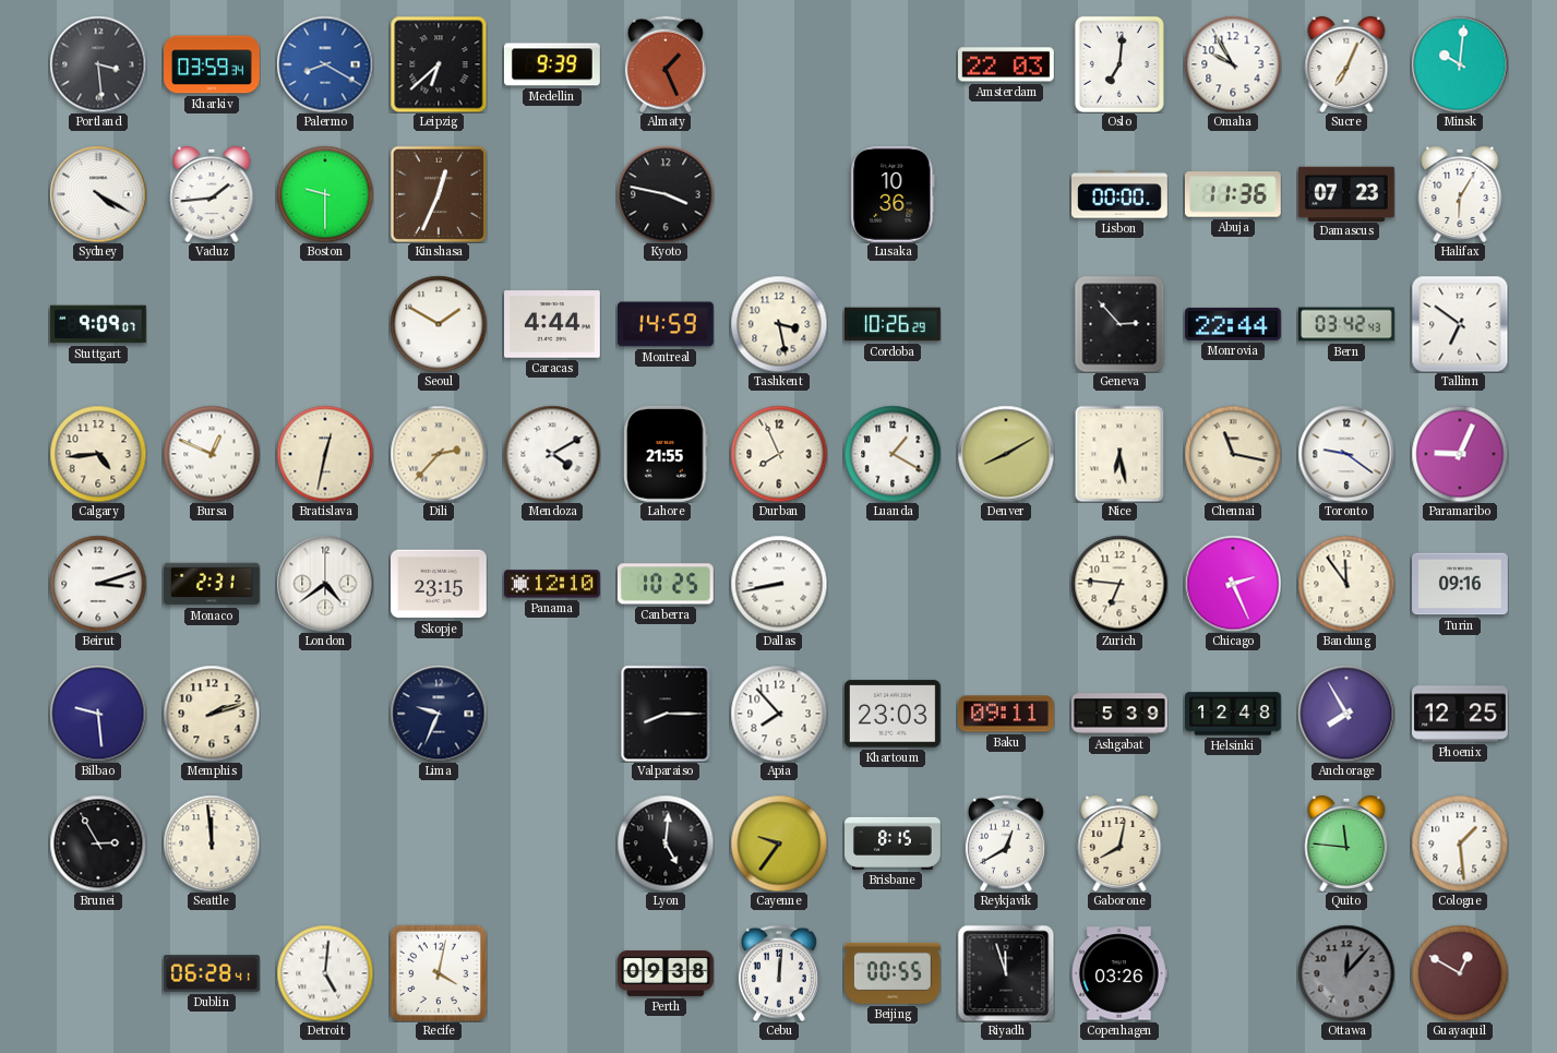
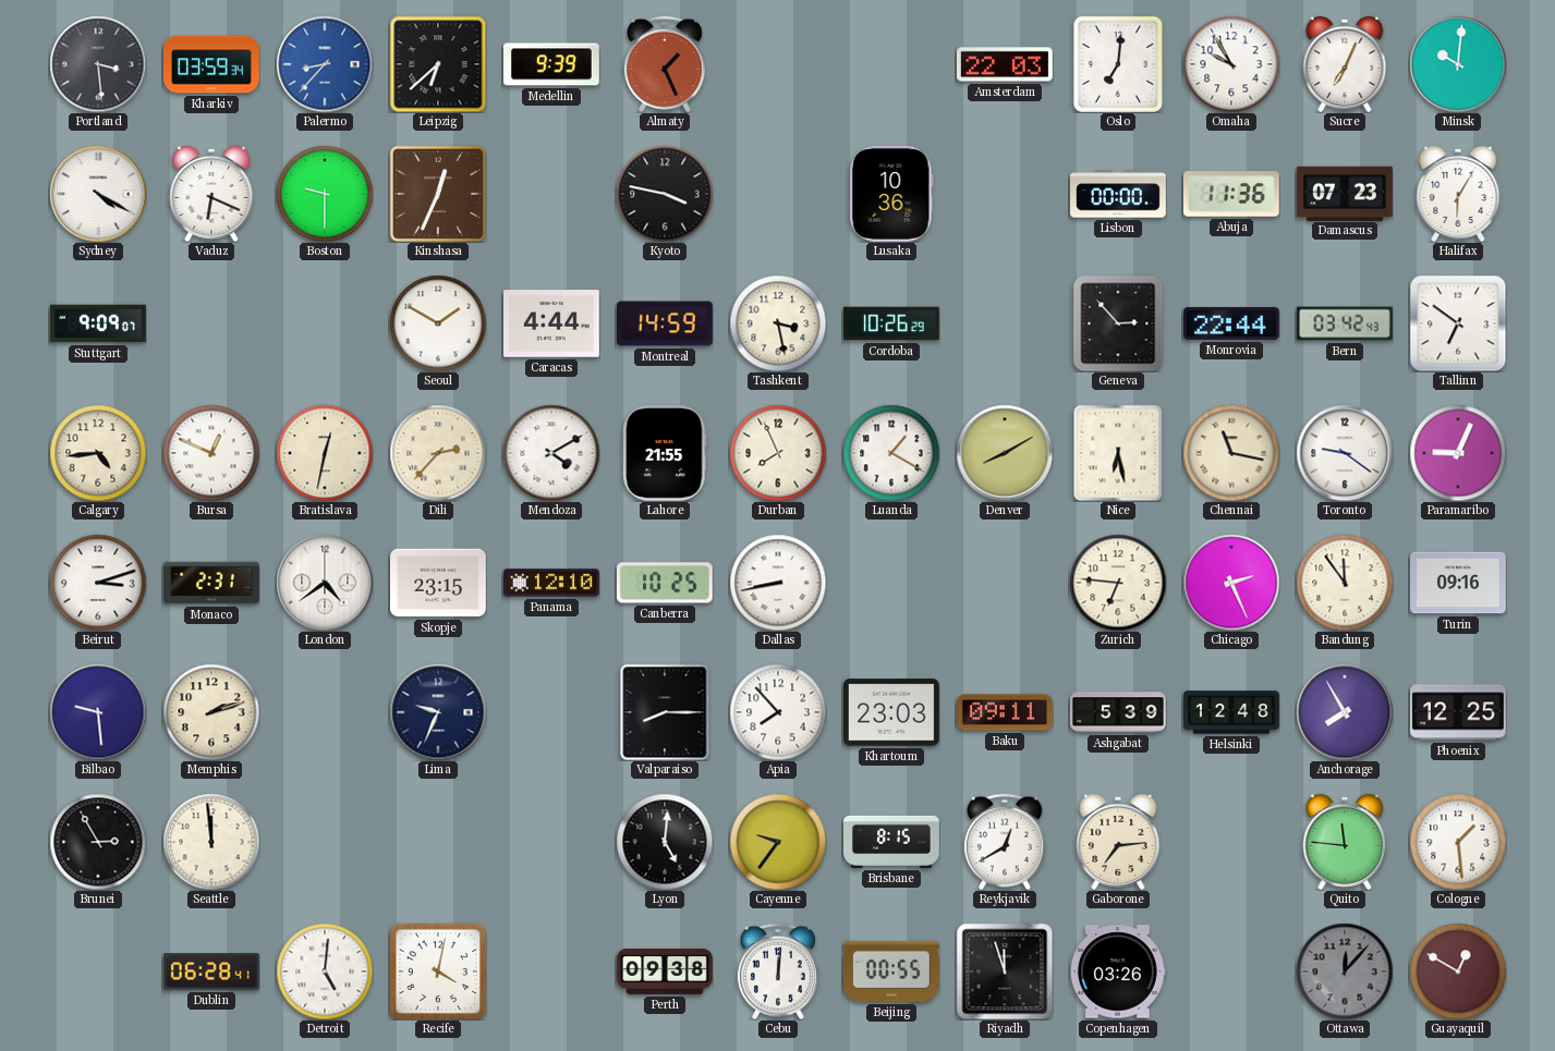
Palermo: 8:20 -> 8:37
Vaduz: 1:44 -> 6:19
Gaborone: 8:02 -> 7:14
